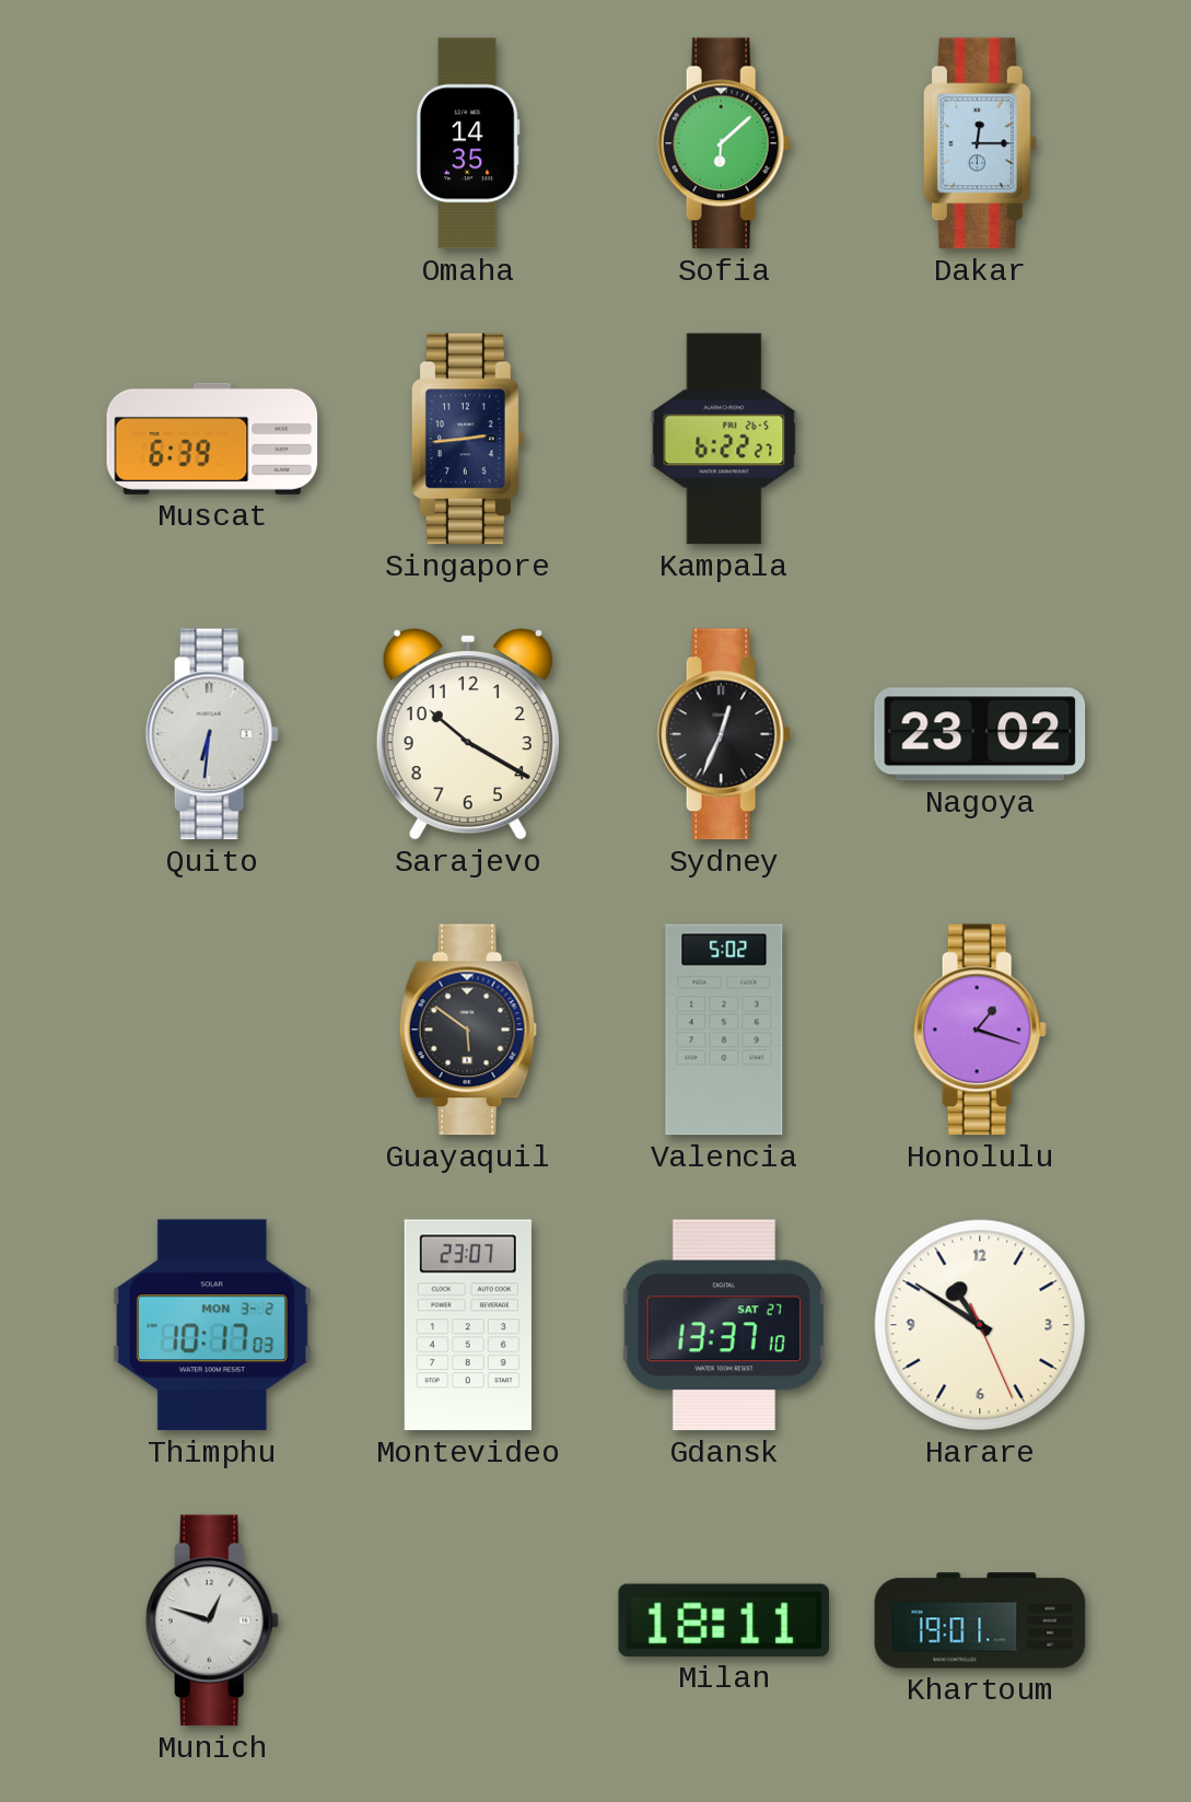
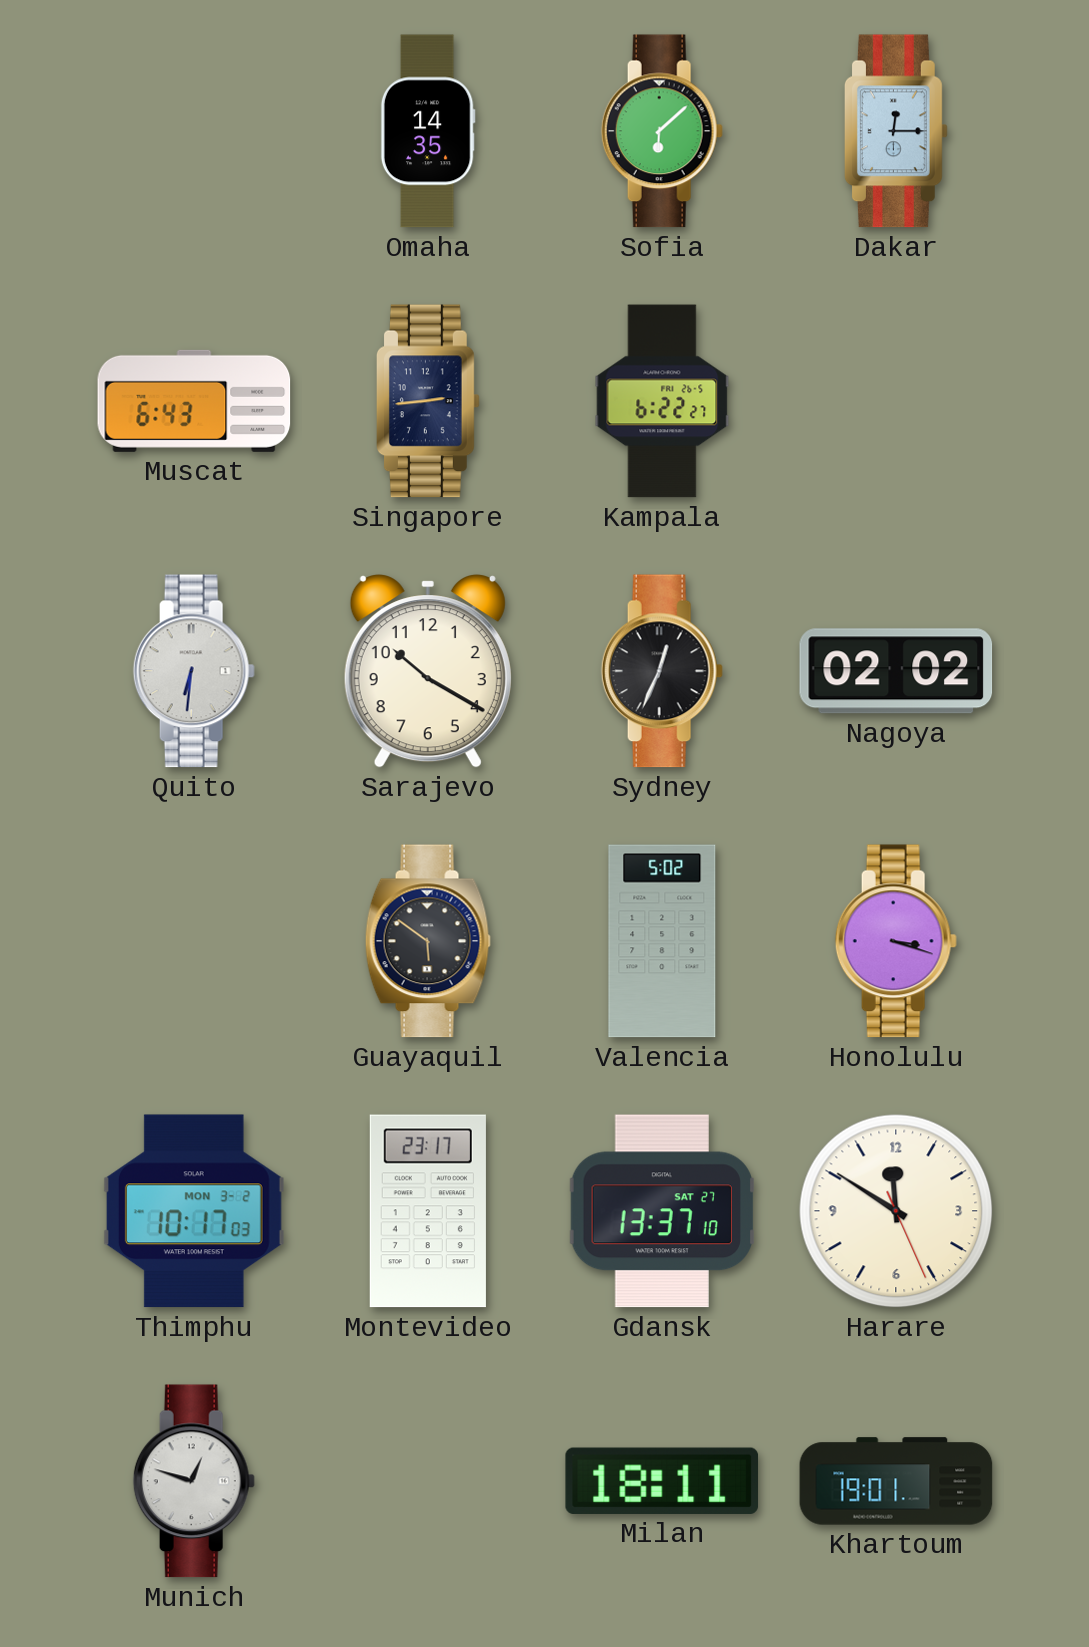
Muscat: 6:39 -> 6:43
Nagoya: 23:02 -> 02:02
Honolulu: 1:18 -> 3:18
Montevideo: 23:07 -> 23:17
Harare: 10:50 -> 11:50
